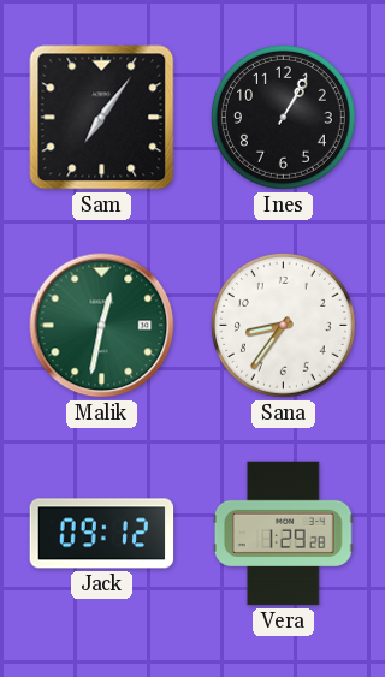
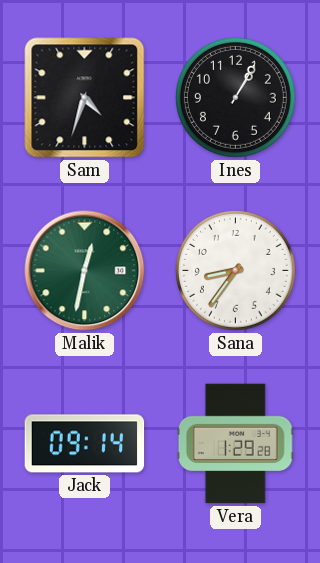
Sam: 7:06 -> 4:33
Jack: 09:12 -> 09:14
